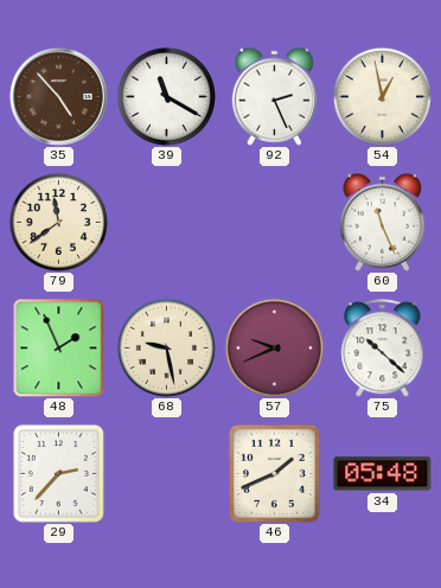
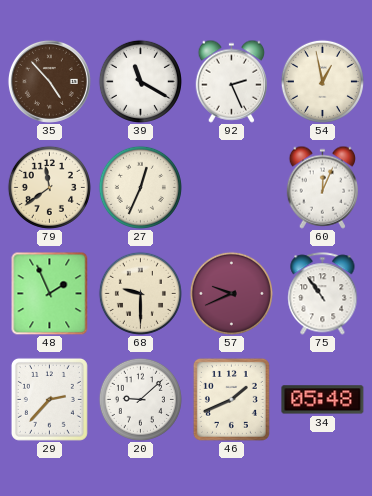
27: none -> 12:34
60: 11:26 -> 12:04
68: 9:28 -> 9:30
75: 10:22 -> 10:54
20: none -> 9:08
